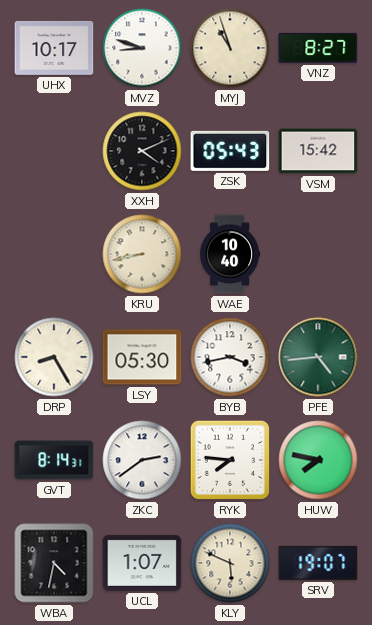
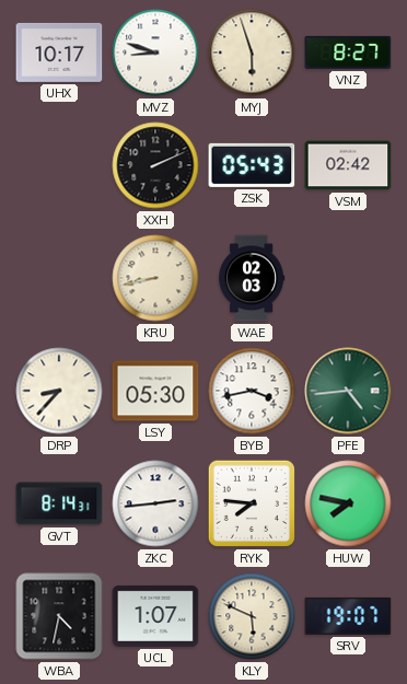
MYJ: 10:57 -> 5:57
XXH: 4:11 -> 2:11
VSM: 15:42 -> 02:42
WAE: 10:40 -> 02:03
DRP: 8:25 -> 8:37
ZKC: 2:39 -> 2:44
